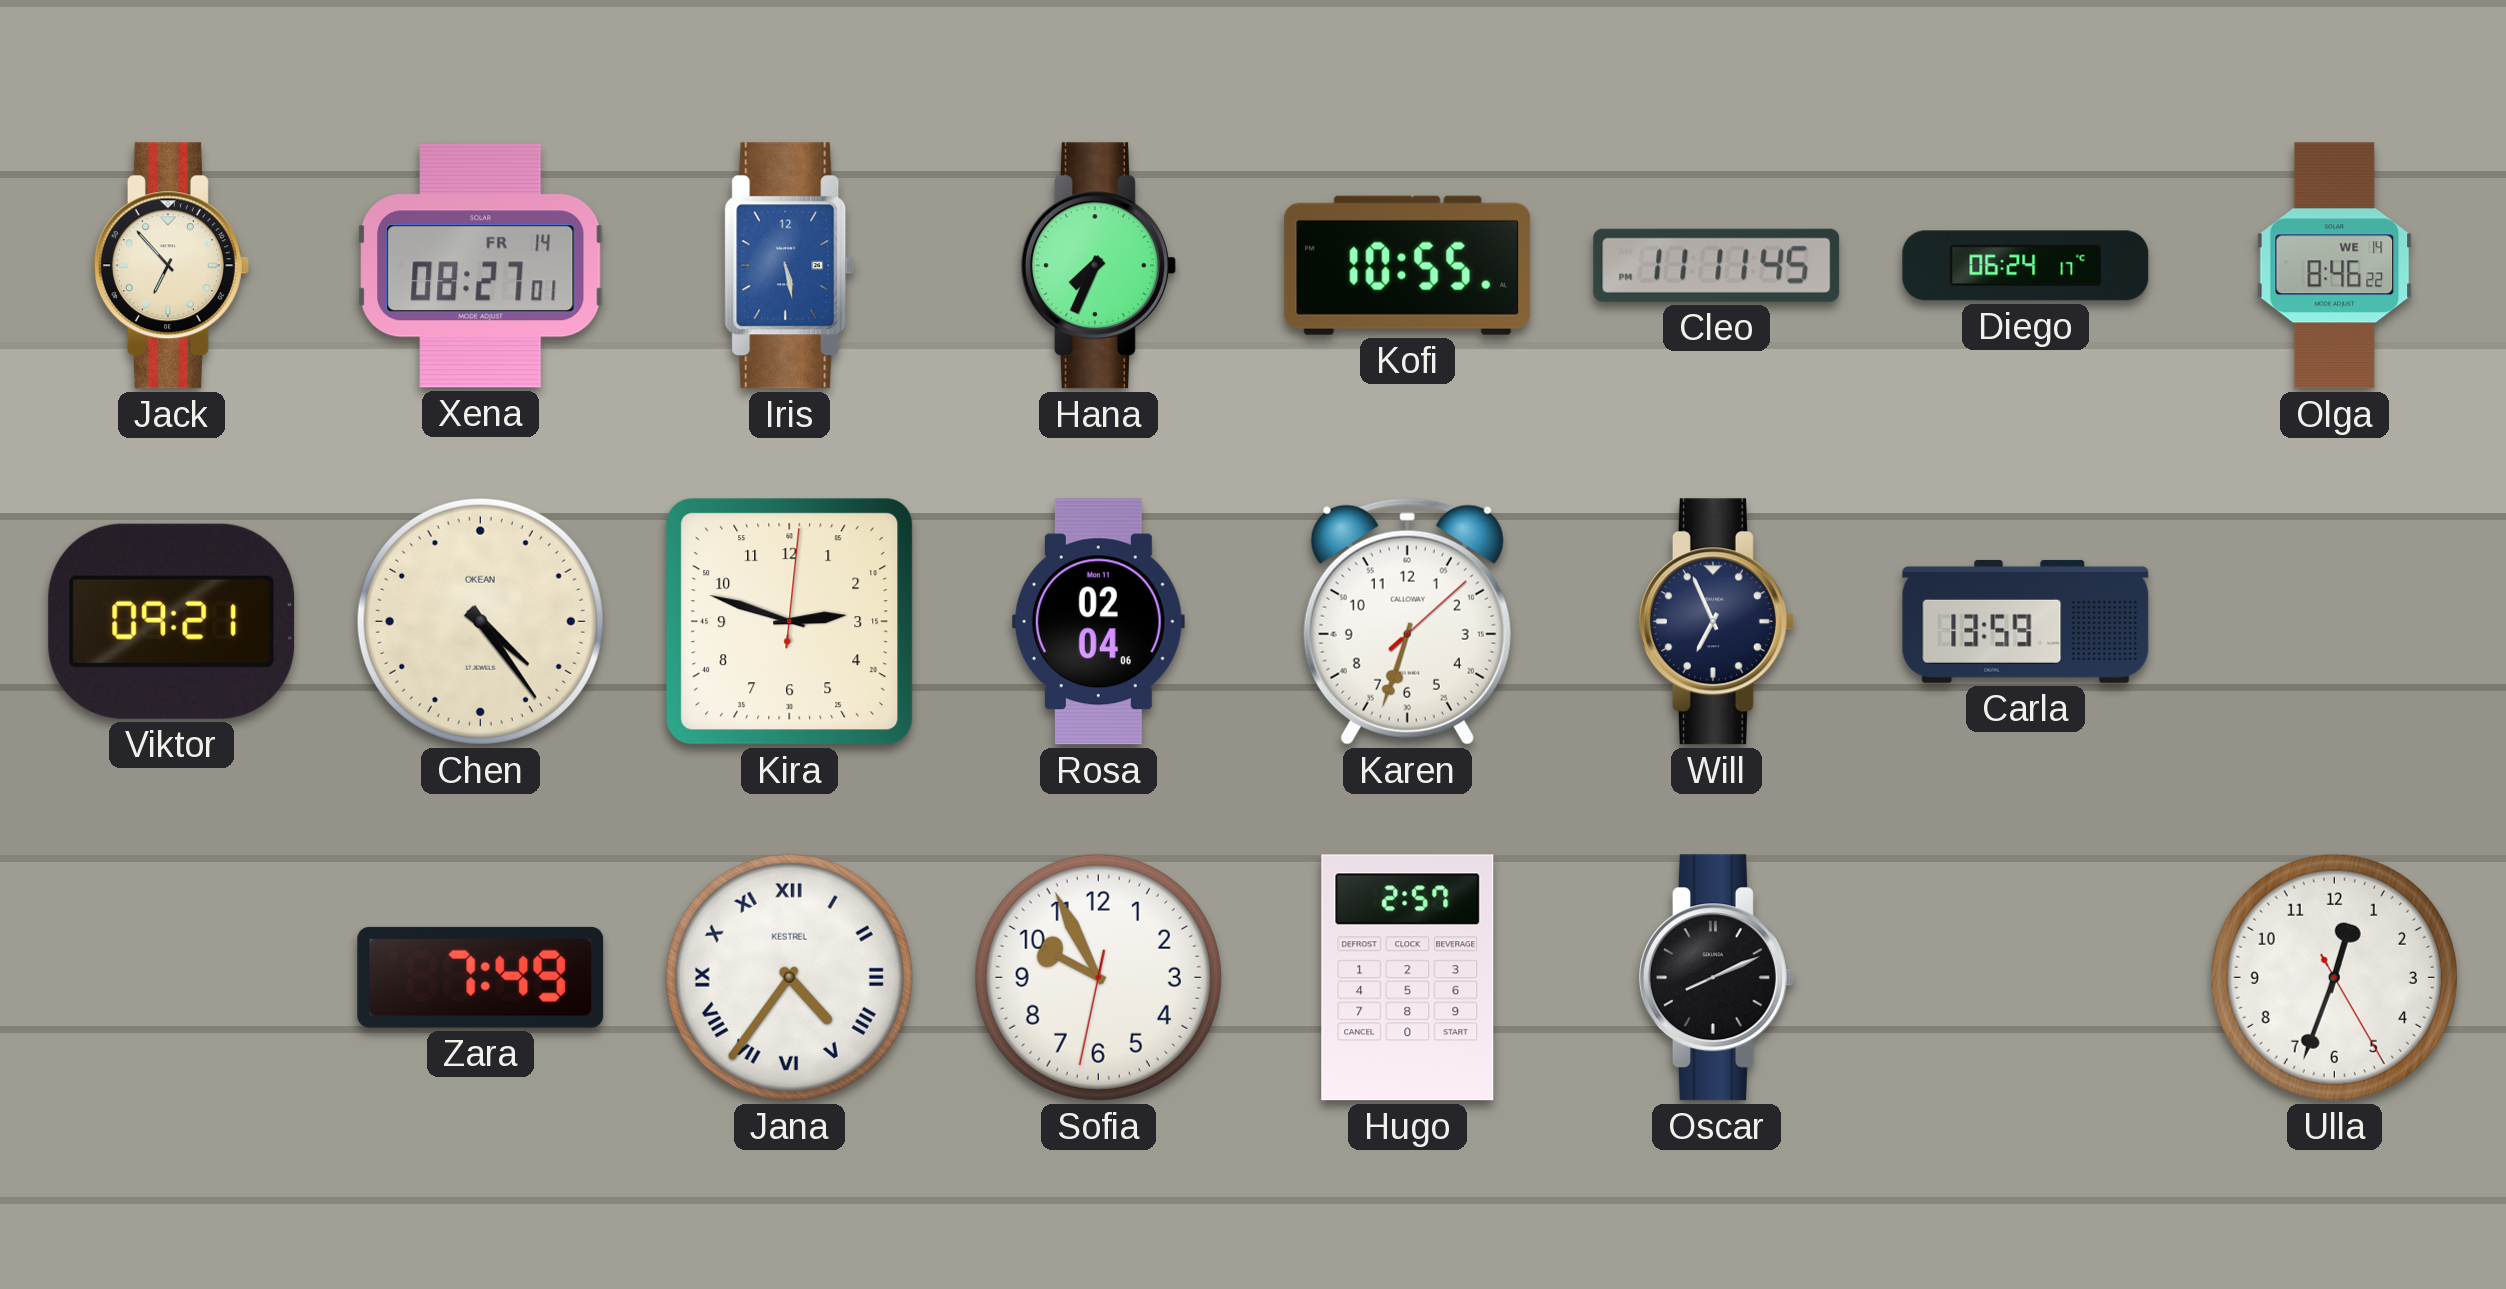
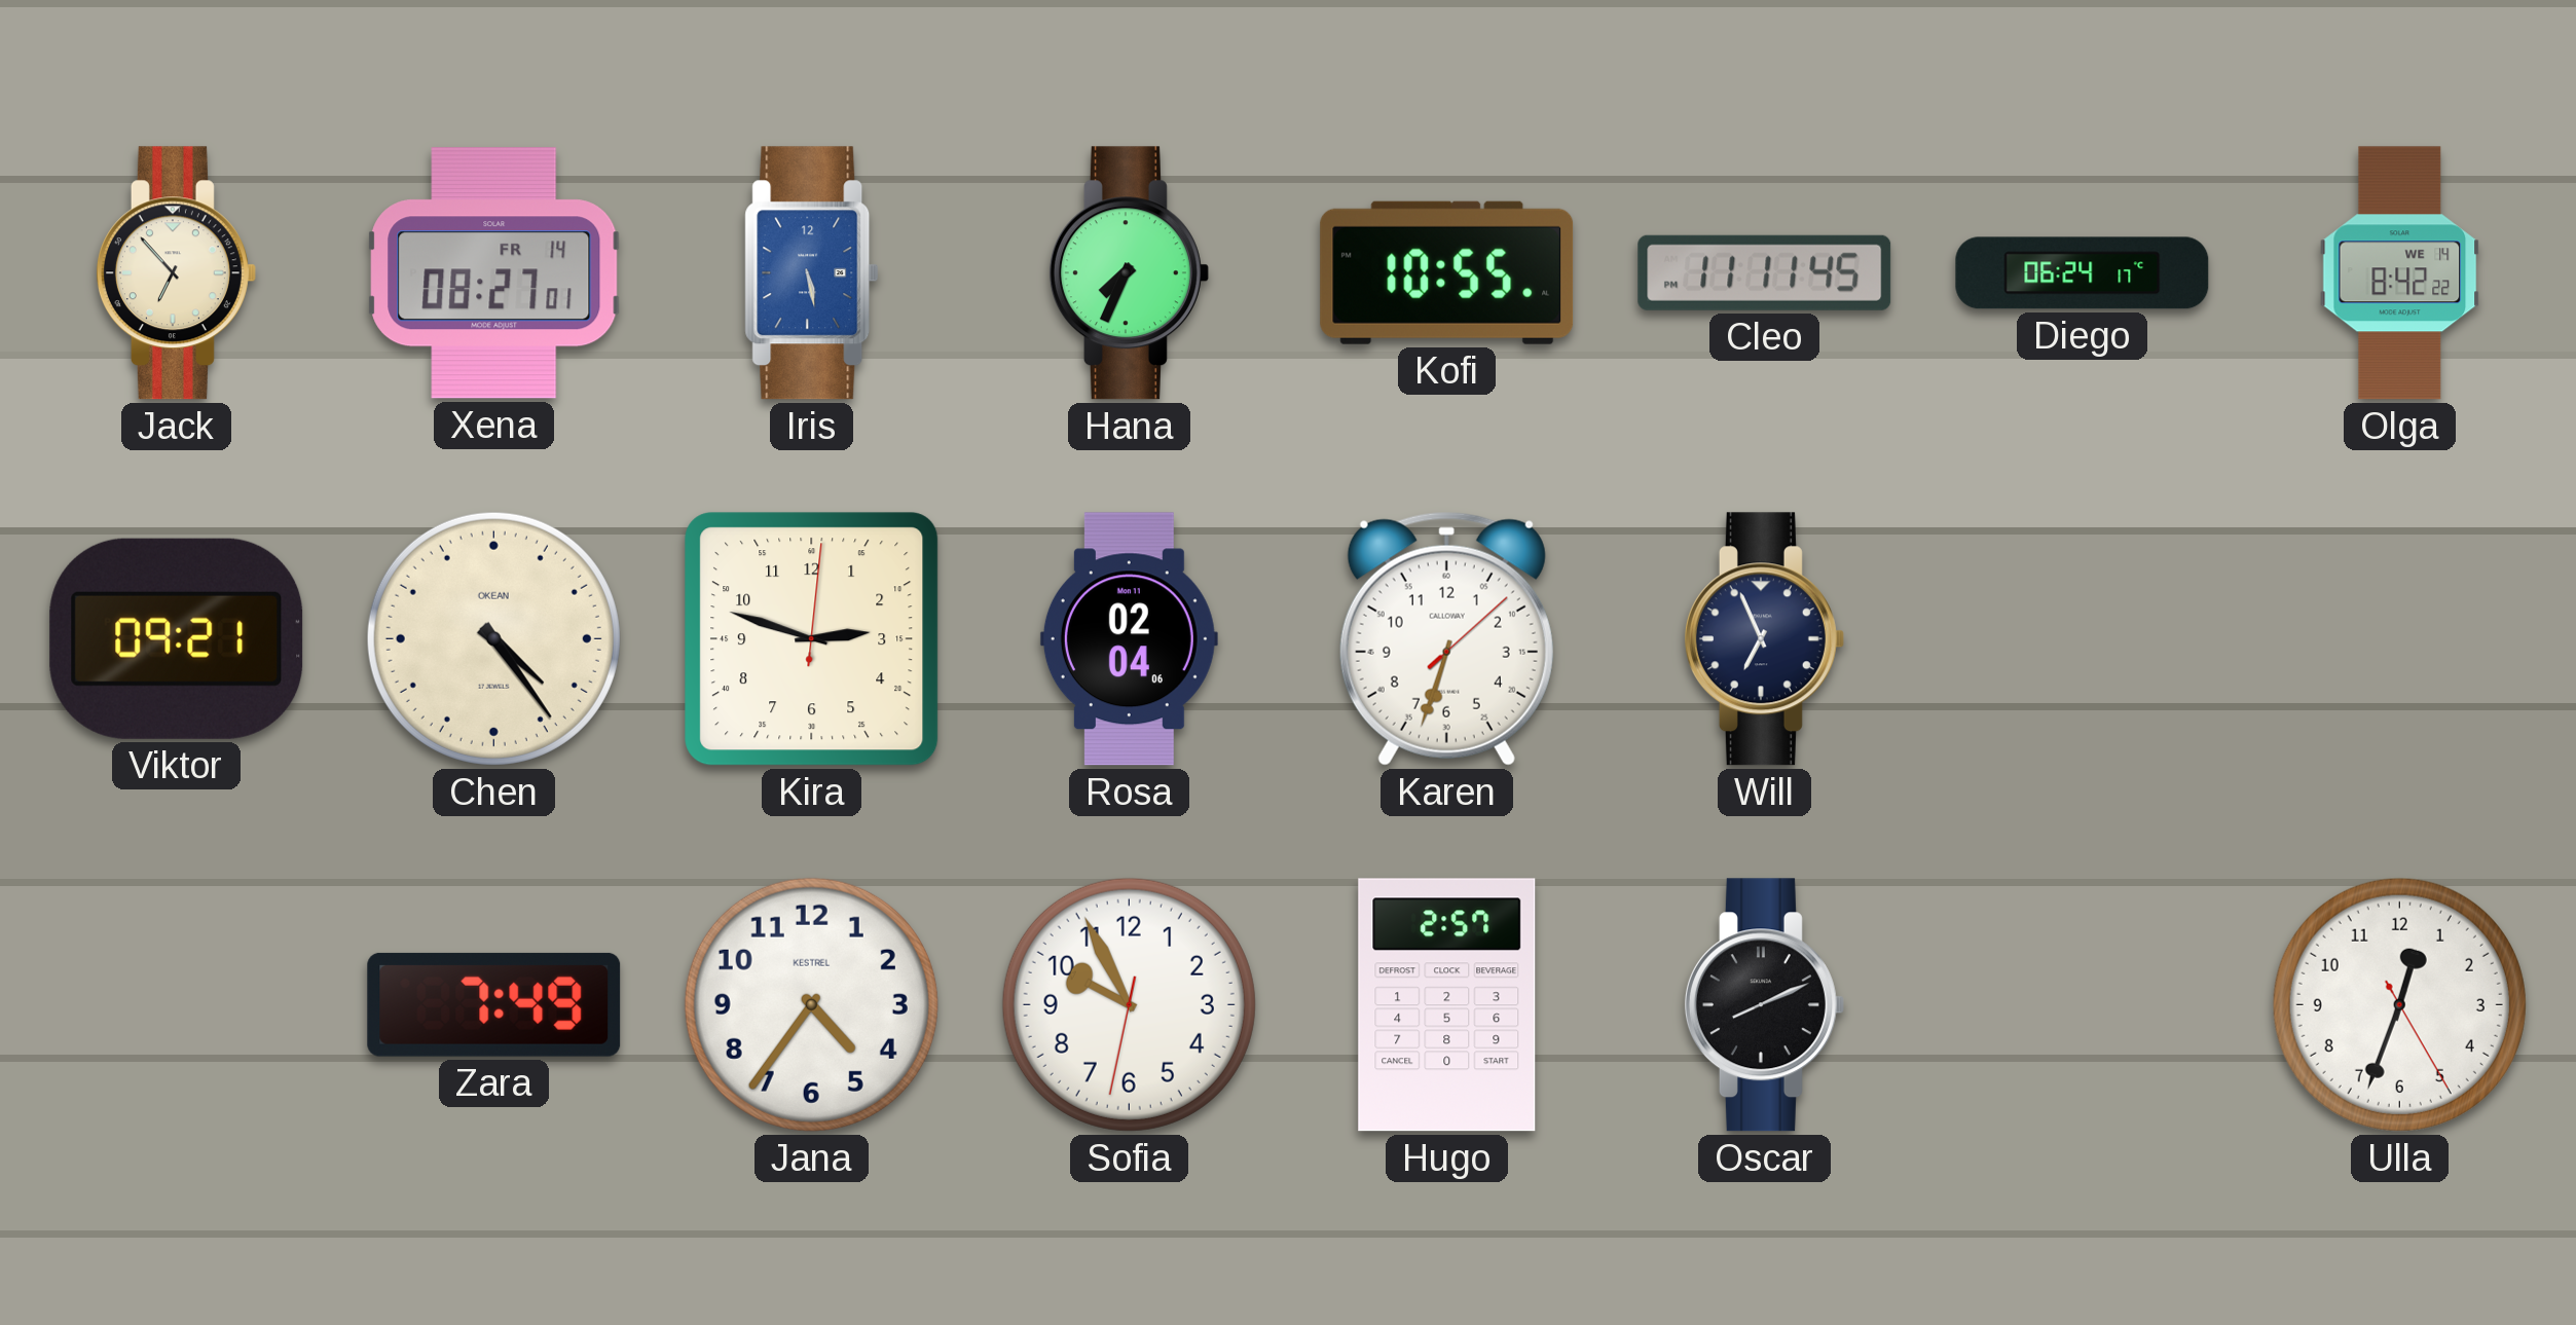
Olga: 8:46 -> 8:42
Carla: 13:59 -> none
Jana numerals: Roman -> Arabic
